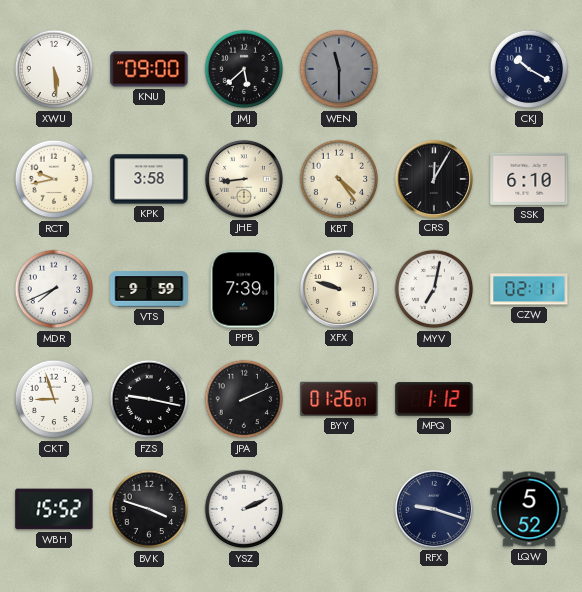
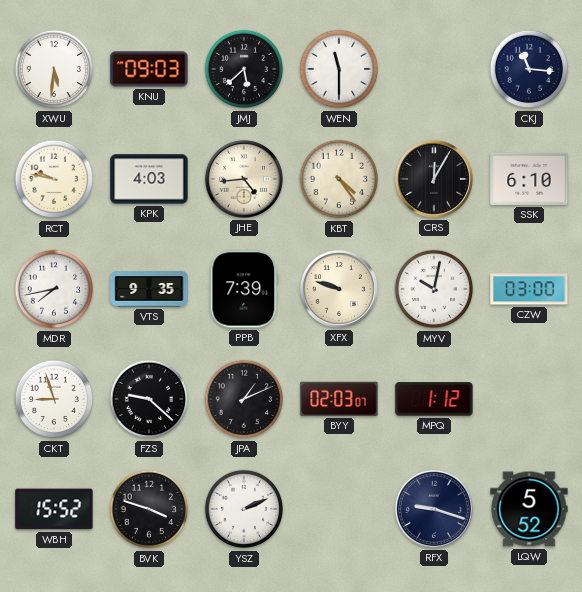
XWU: 5:29 -> 5:31
KNU: 09:00 -> 09:03
WEN dial: grey -> white
CKJ: 10:20 -> 11:16
RCT: 9:43 -> 9:47
KPK: 3:58 -> 4:03
JHE: 8:44 -> 4:44
MDR: 7:41 -> 7:43
VTS: 9:59 -> 9:35
MYV: 7:02 -> 10:02
CZW: 02:11 -> 03:00
FZS: 9:17 -> 9:22
JPA: 2:11 -> 1:11
BYY: 01:26 -> 02:03
